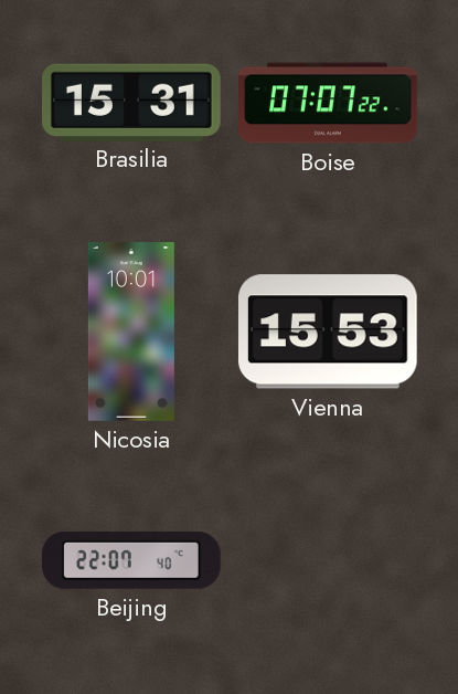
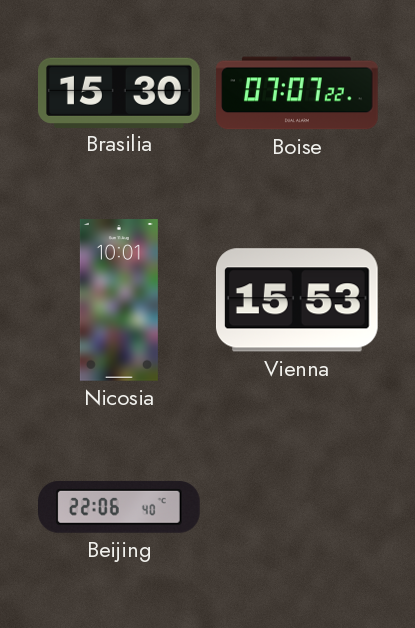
Brasilia: 15:31 -> 15:30
Beijing: 22:07 -> 22:06
